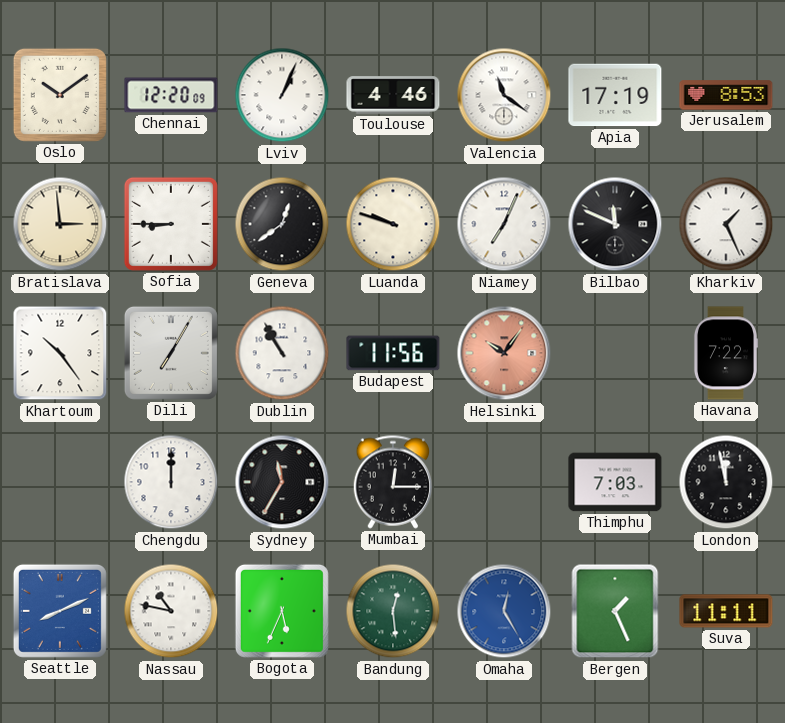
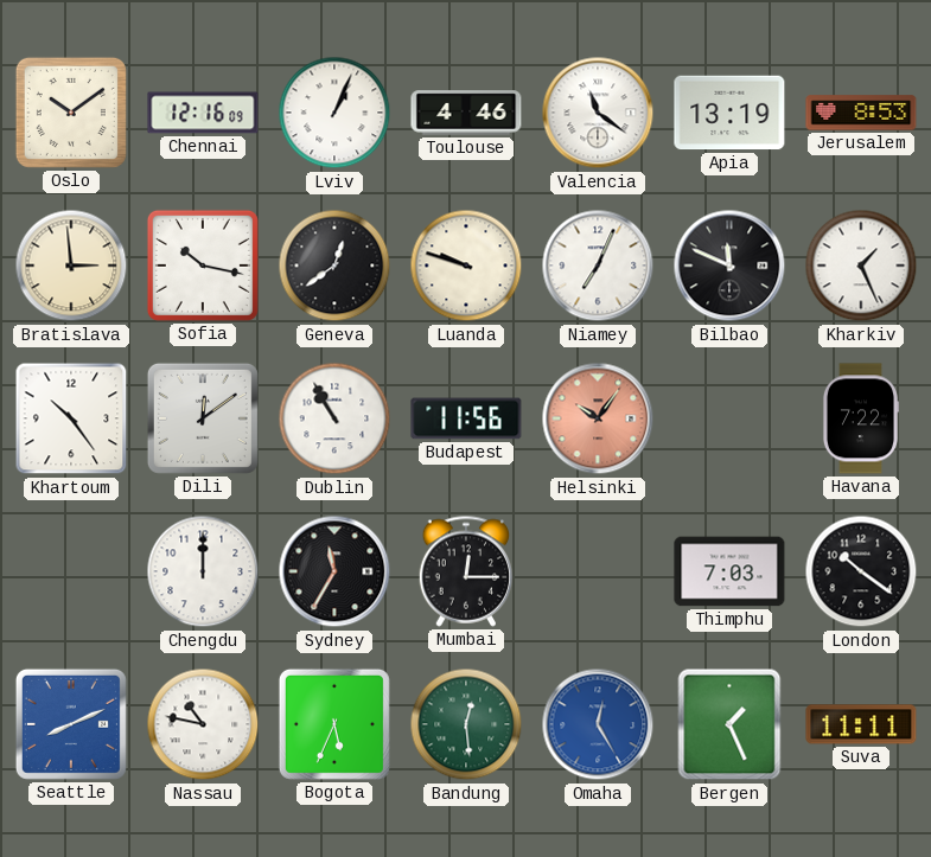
Chennai: 12:20 -> 12:16
Apia: 17:19 -> 13:19
Sofia: 8:45 -> 10:17
Dili: 7:05 -> 12:09
London: 11:58 -> 10:21
